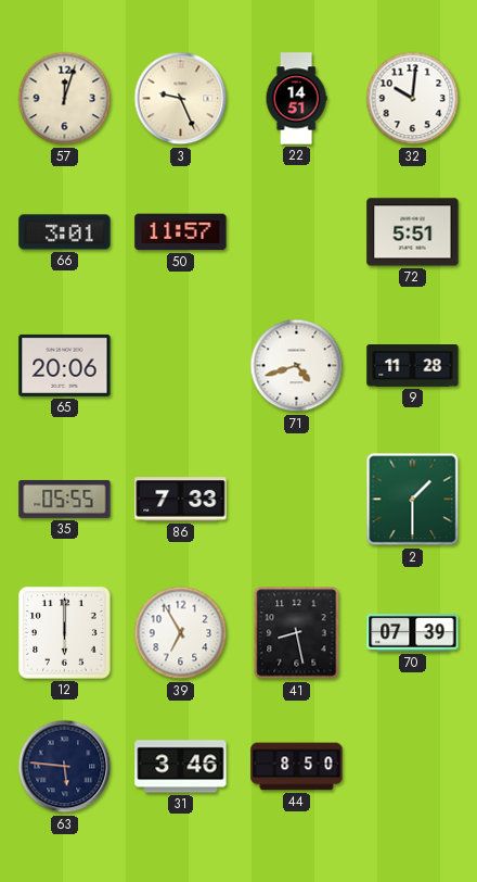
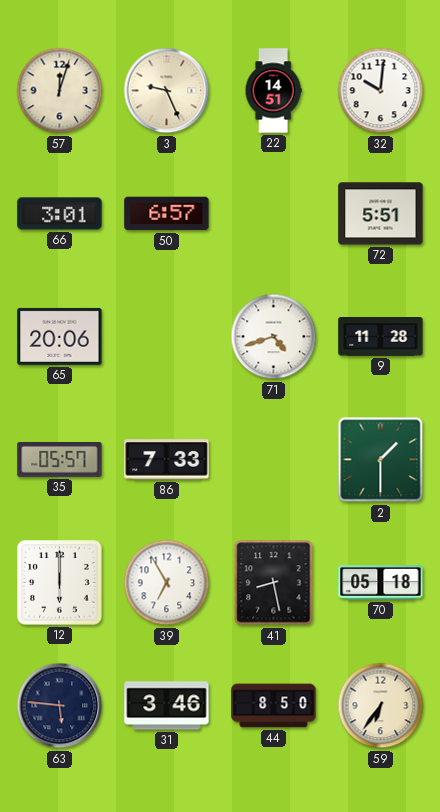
50: 11:57 -> 6:57
35: 05:55 -> 05:57
70: 07:39 -> 05:18
59: none -> 6:36
